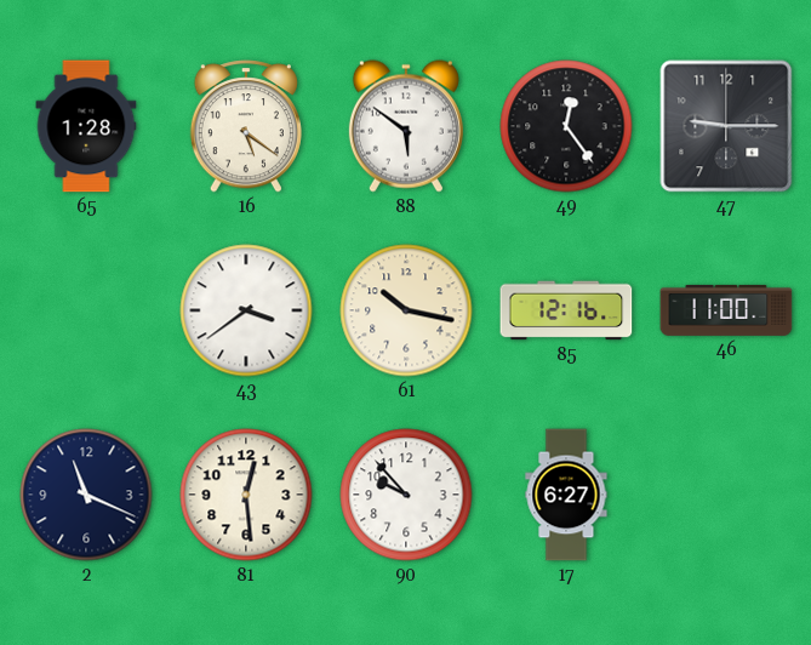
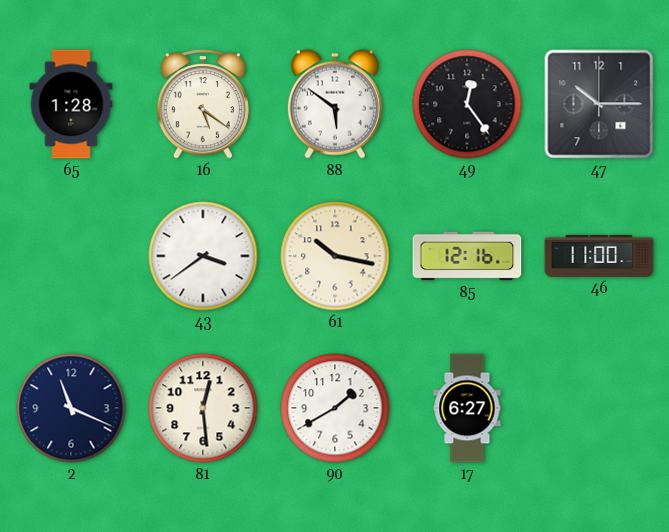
47: 9:15 -> 10:15
90: 9:53 -> 1:40
